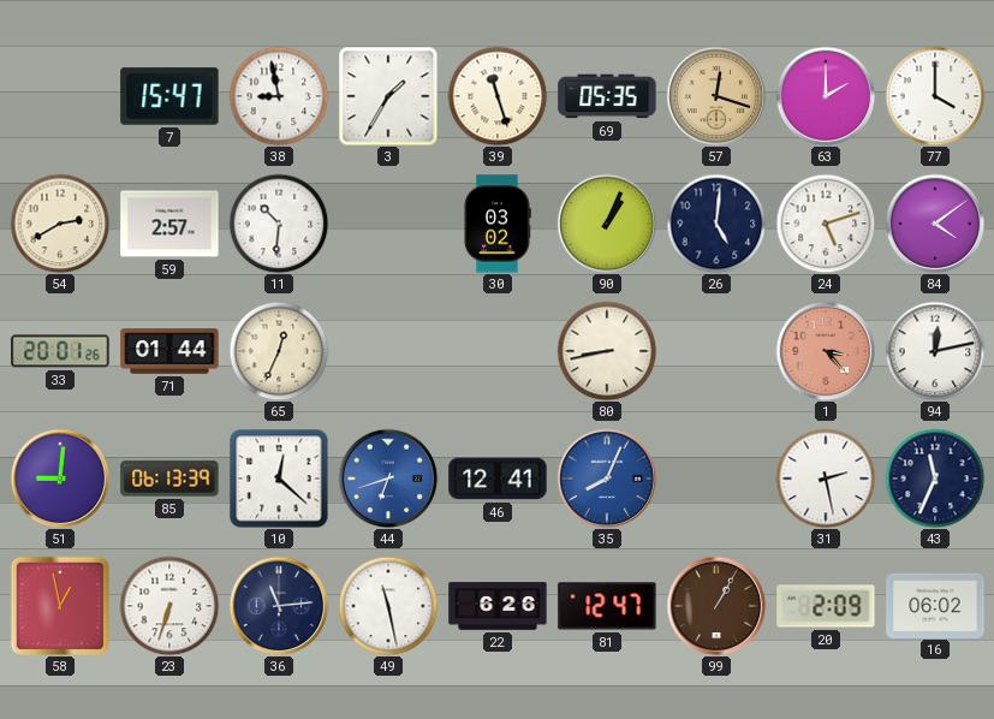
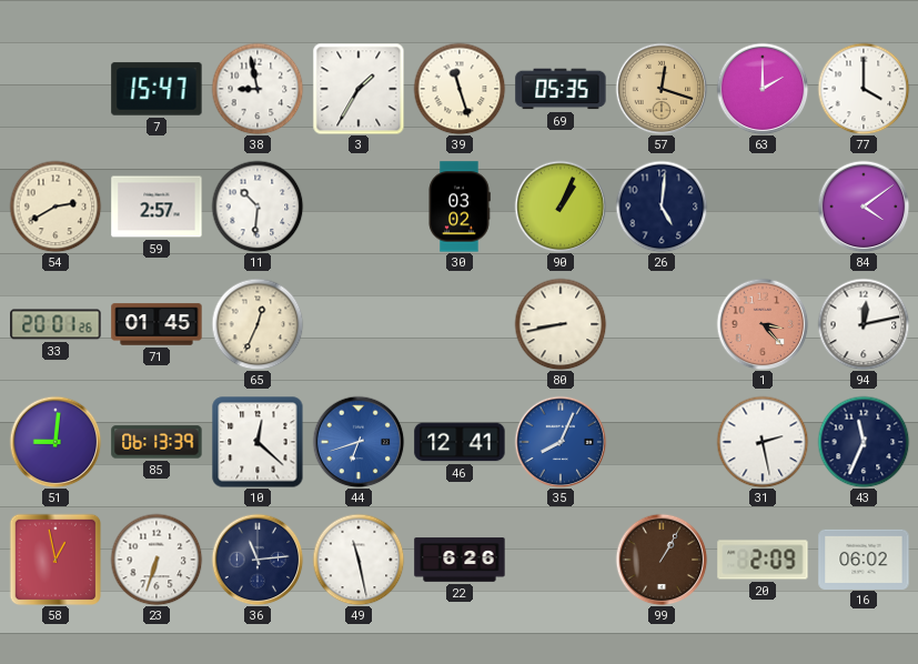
24: 5:12 -> none
71: 01:44 -> 01:45
81: 12:47 -> none
